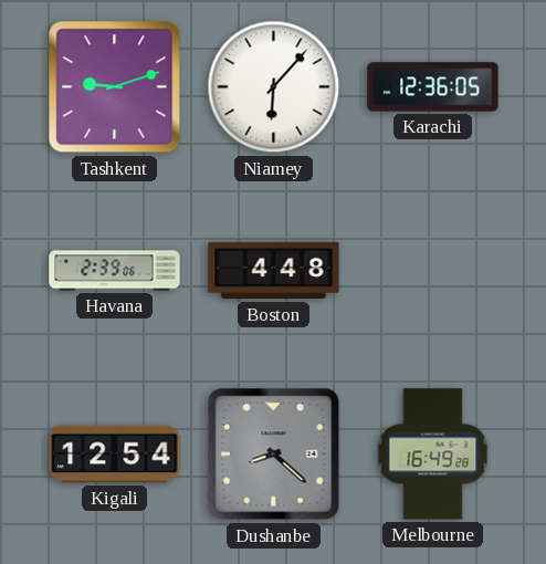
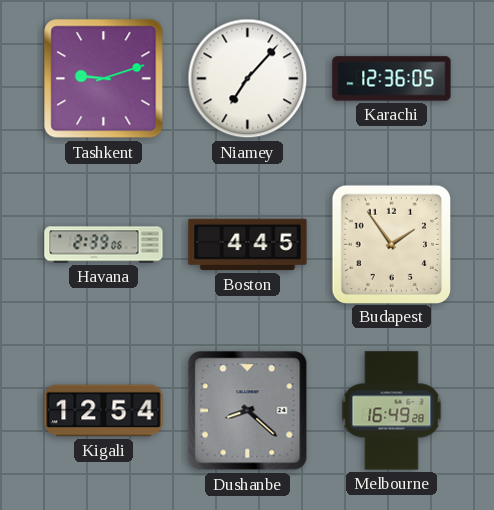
Niamey: 6:07 -> 7:07
Boston: 4:48 -> 4:45
Budapest: none -> 1:54
